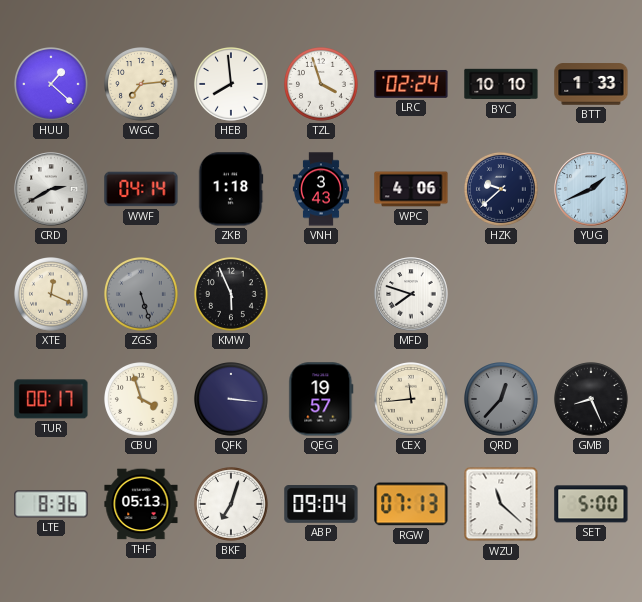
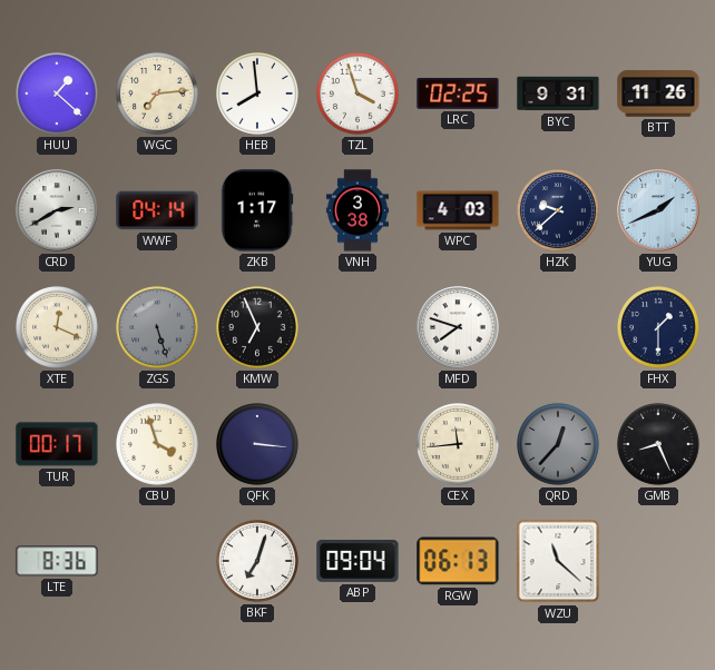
LRC: 02:24 -> 02:25
BYC: 10:10 -> 9:31
BTT: 1:33 -> 11:26
ZKB: 1:18 -> 1:17
VNH: 3:43 -> 3:38
WPC: 4:06 -> 4:03
KMW: 5:56 -> 6:56
FHX: none -> 1:30
QEG: 19:57 -> none
THF: 05:13 -> none
RGW: 07:13 -> 06:13
SET: 5:00 -> none
